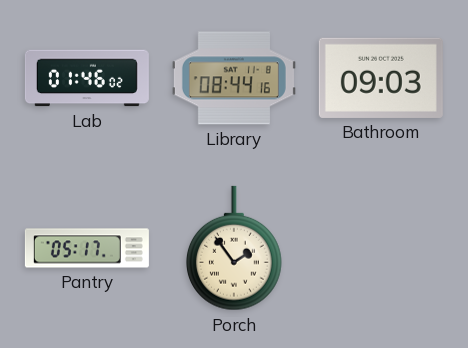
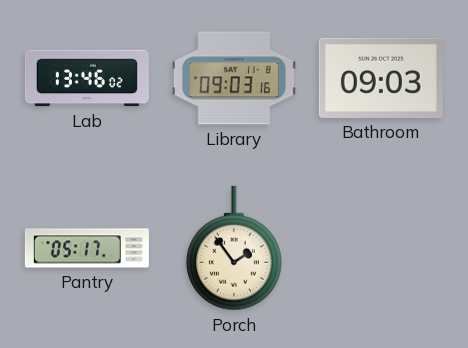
Lab: 01:46 -> 13:46
Library: 08:44 -> 09:03
